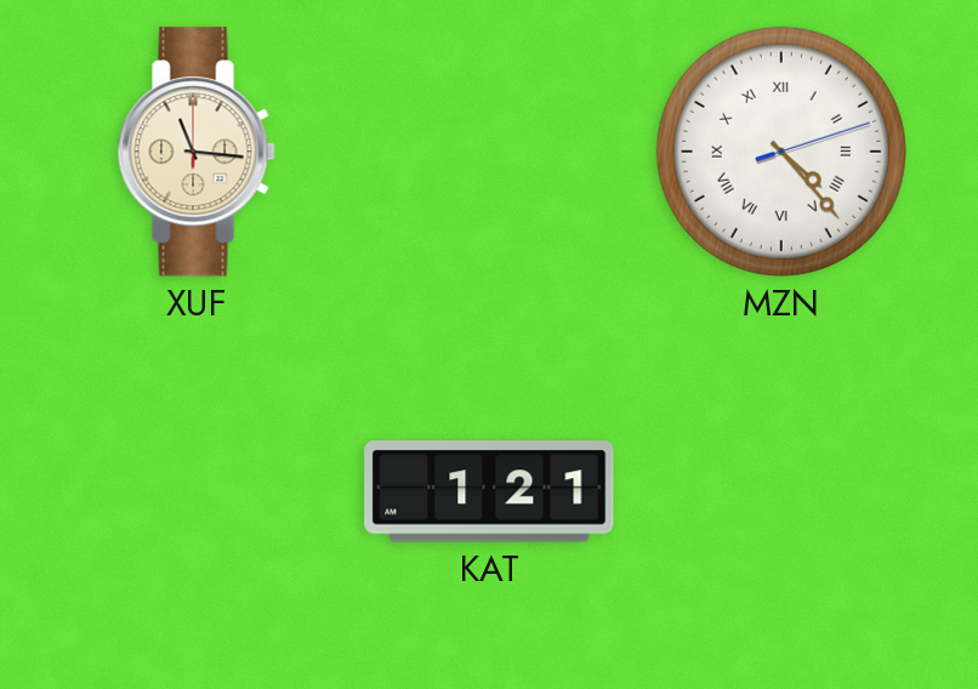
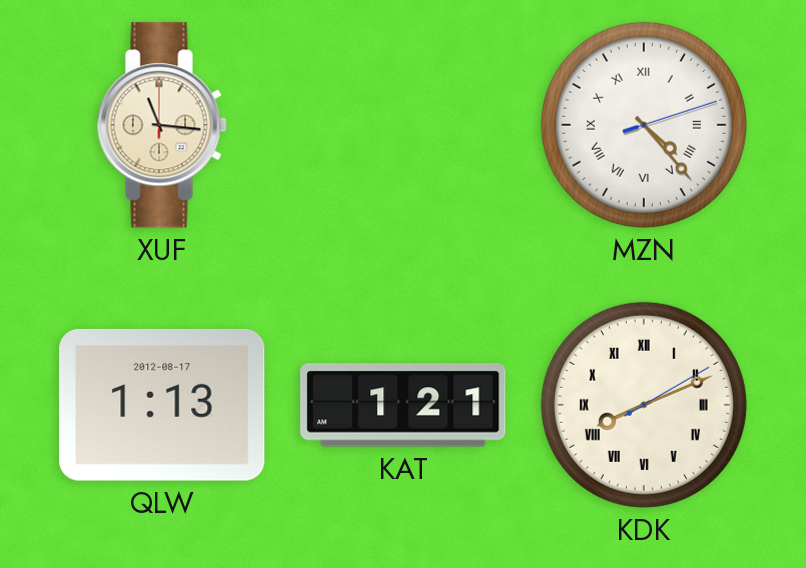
QLW: none -> 1:13
KDK: none -> 8:11
